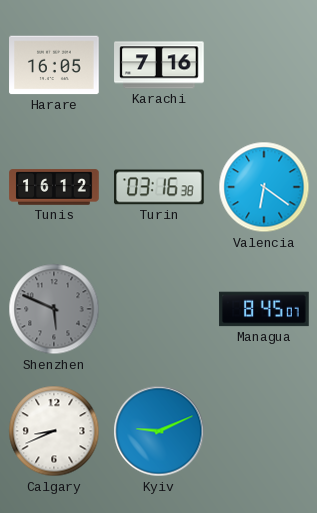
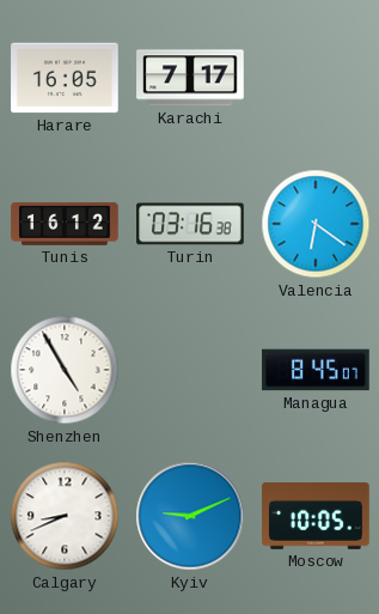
Karachi: 7:16 -> 7:17
Shenzhen: 5:49 -> 4:55
Shenzhen dial: grey -> white
Moscow: none -> 10:05
